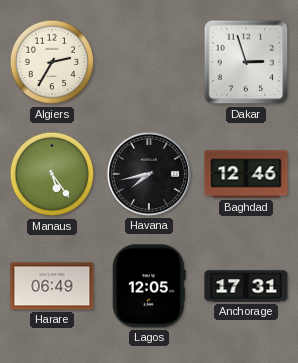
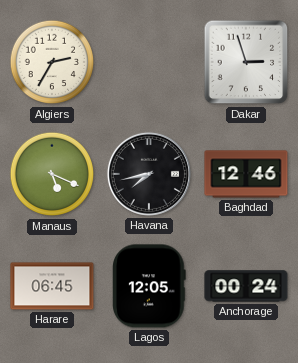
Manaus: 5:24 -> 5:19
Harare: 06:49 -> 06:45
Anchorage: 17:31 -> 00:24
